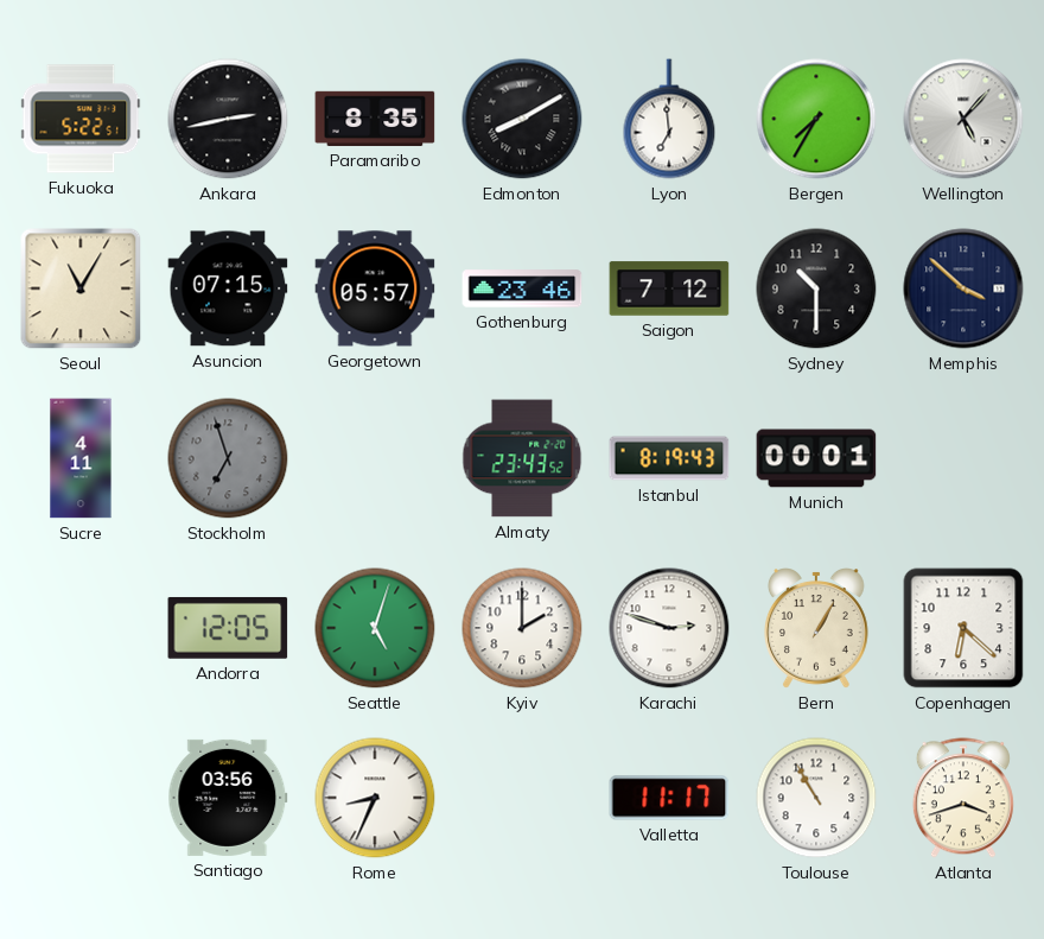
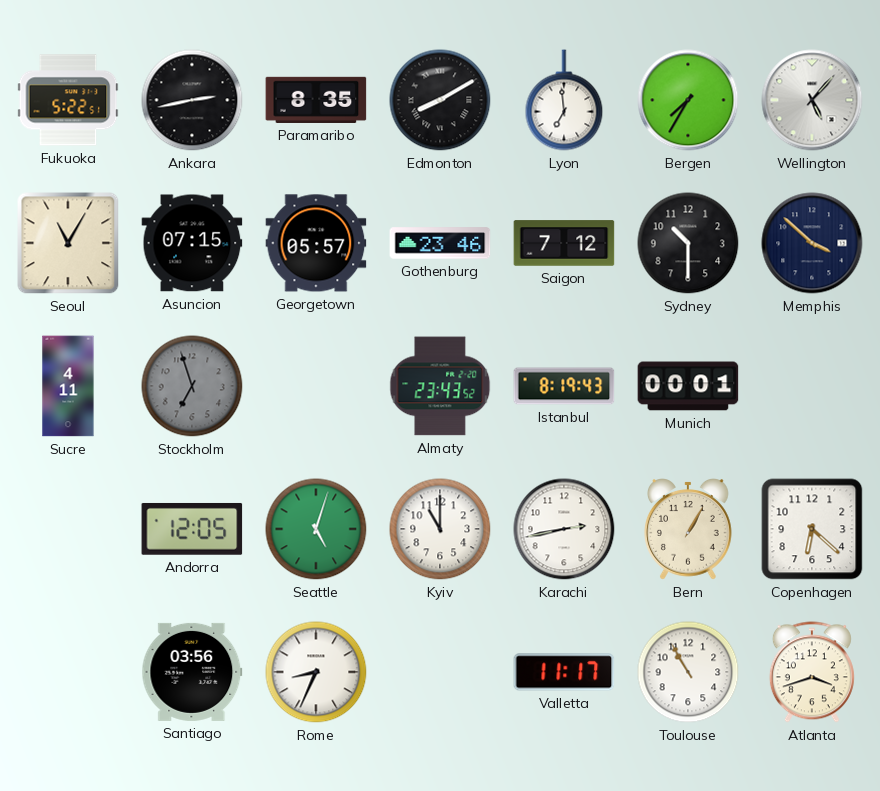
Kyiv: 2:00 -> 11:00
Karachi: 2:48 -> 2:43
